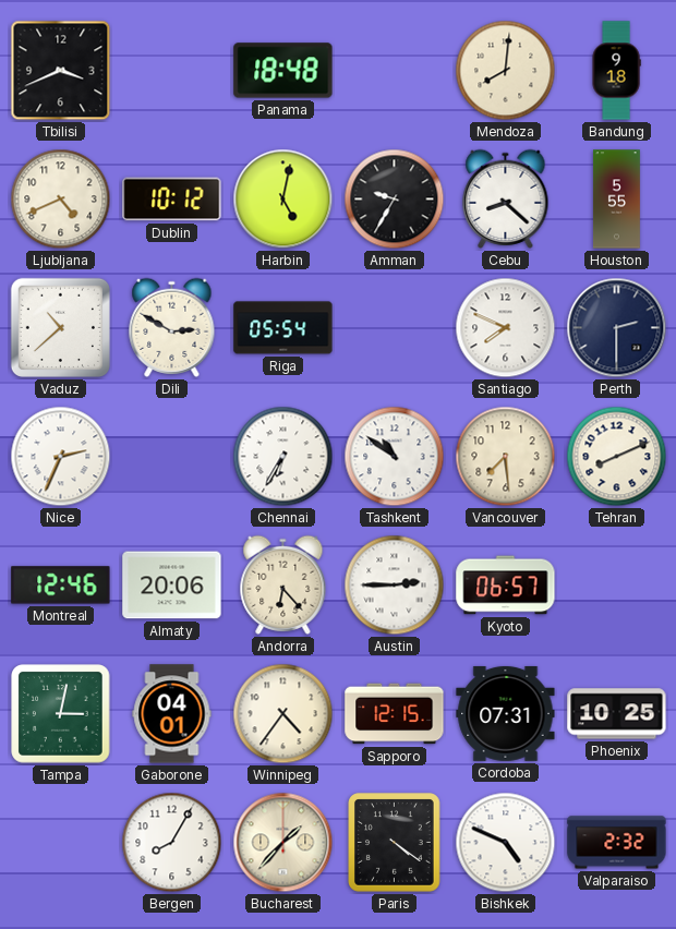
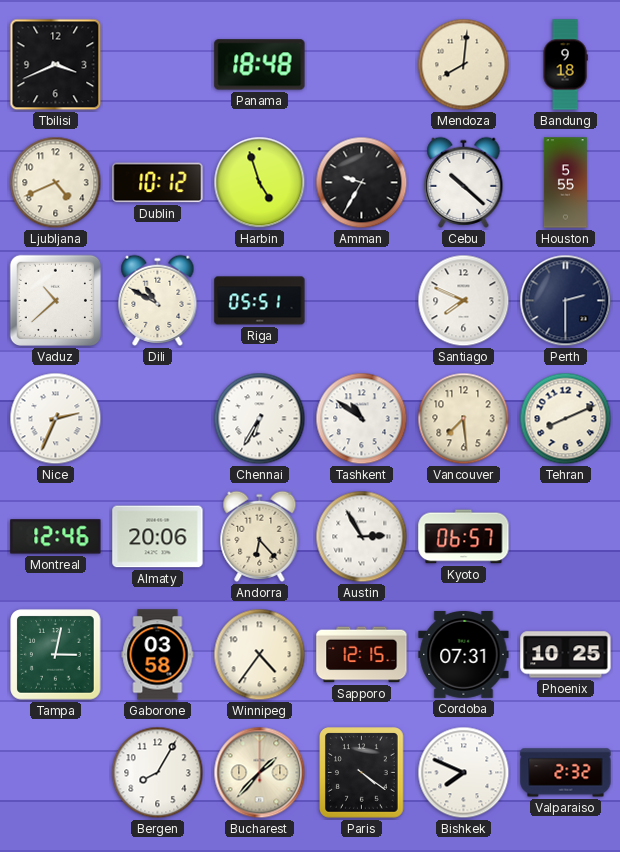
Harbin: 5:02 -> 4:57
Cebu: 8:22 -> 10:22
Dili: 2:50 -> 10:50
Riga: 05:54 -> 05:51
Austin: 2:45 -> 2:55
Gaborone: 04:01 -> 03:58
Bishkek: 4:49 -> 7:49
